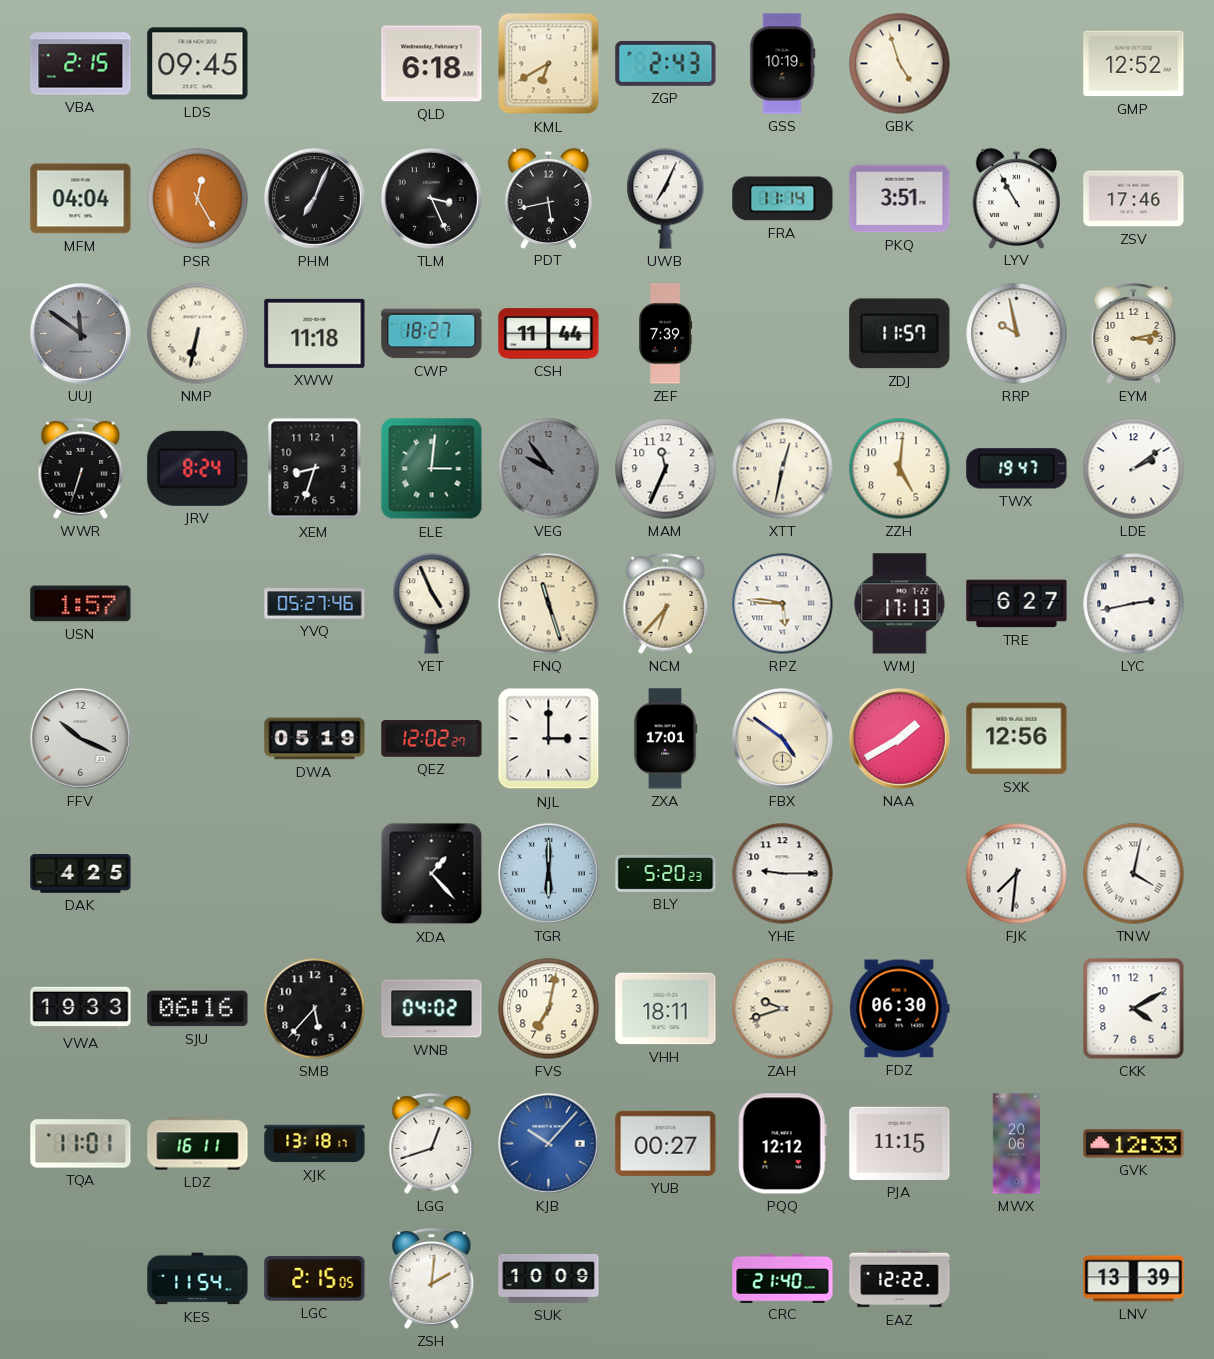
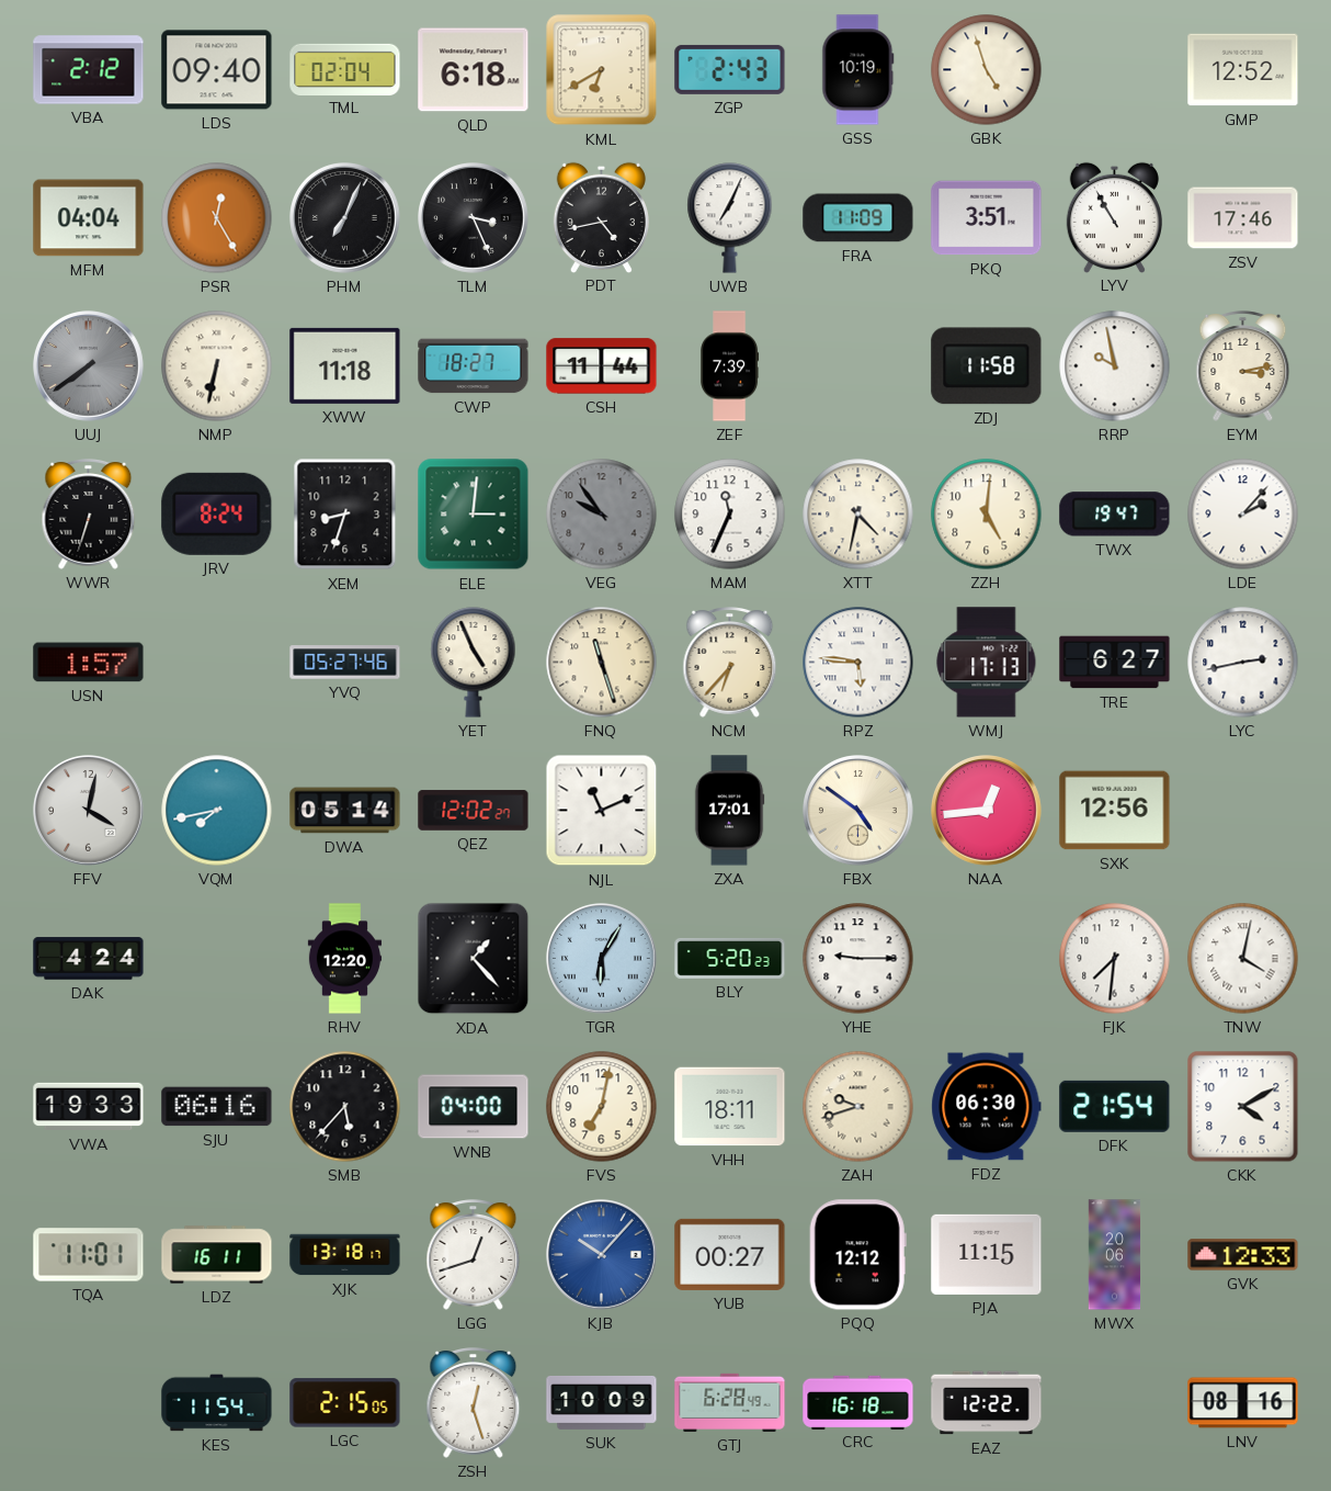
VBA: 2:15 -> 2:12
LDS: 09:45 -> 09:40
TML: none -> 02:04
PDT: 5:43 -> 4:43
FRA: 11:14 -> 11:09
UUJ: 11:51 -> 7:39
ZDJ: 11:57 -> 11:58
XTT: 12:32 -> 4:32
LDE: 2:09 -> 2:07
FFV: 10:19 -> 4:02
VQM: none -> 7:43
DWA: 05:19 -> 05:14
NJL: 3:00 -> 11:11
NAA: 1:40 -> 12:44
DAK: 4:25 -> 4:24
RHV: none -> 12:20
TGR: 6:00 -> 6:05
WNB: 04:02 -> 04:00
DFK: none -> 21:54
ZSH: 2:01 -> 12:27
GTJ: none -> 6:28
CRC: 21:40 -> 16:18
LNV: 13:39 -> 08:16
